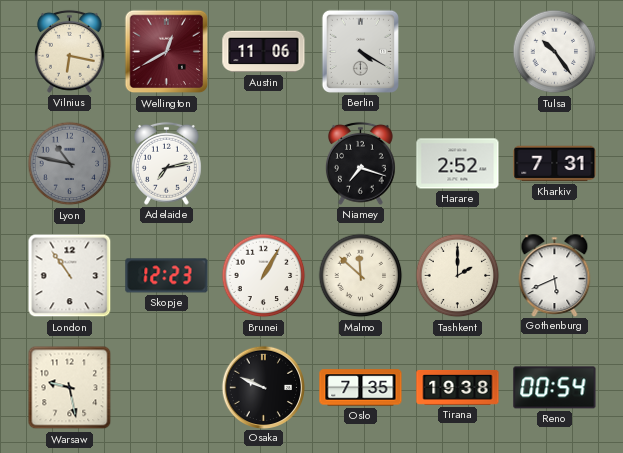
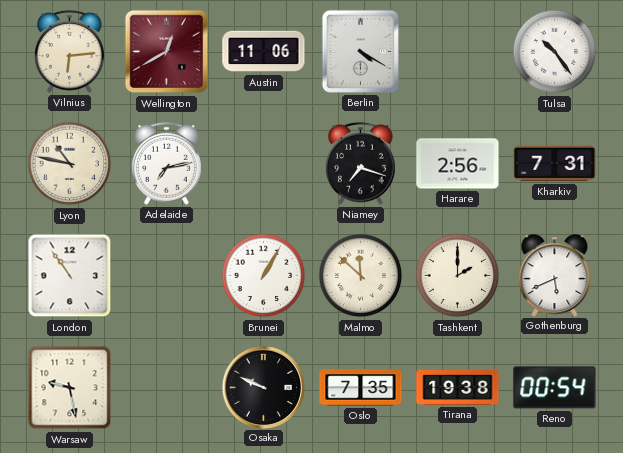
Vilnius: 6:17 -> 6:14
Lyon dial: grey -> cream
Harare: 2:52 -> 2:56
Skopje: 12:23 -> none
